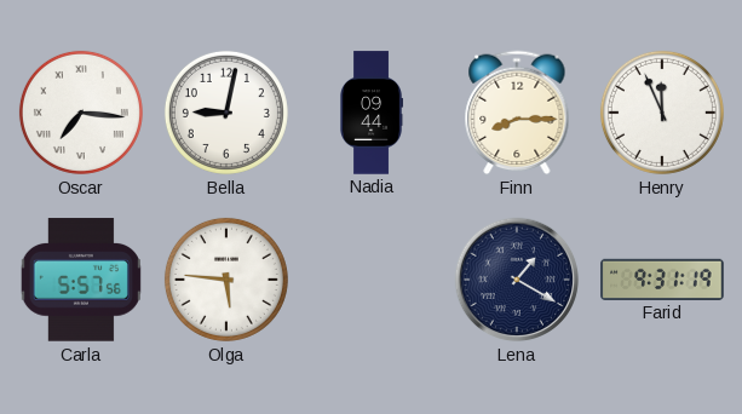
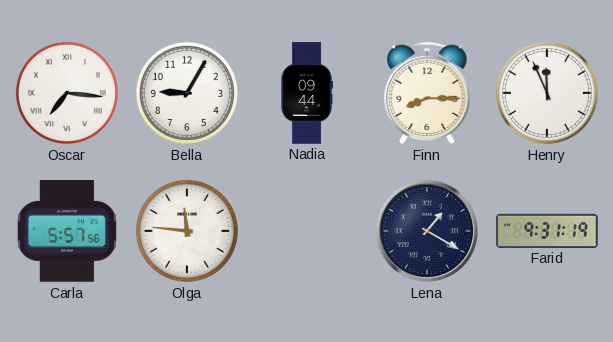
Bella: 9:02 -> 9:05
Olga: 5:46 -> 11:46
